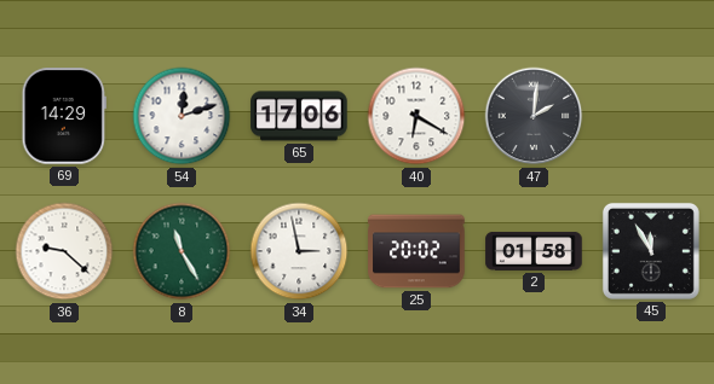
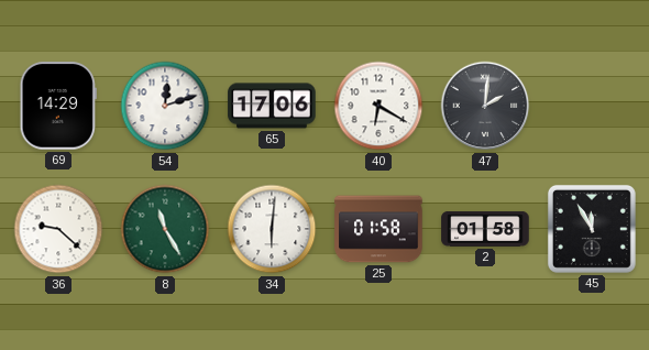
34: 2:58 -> 6:01
25: 20:02 -> 01:58
